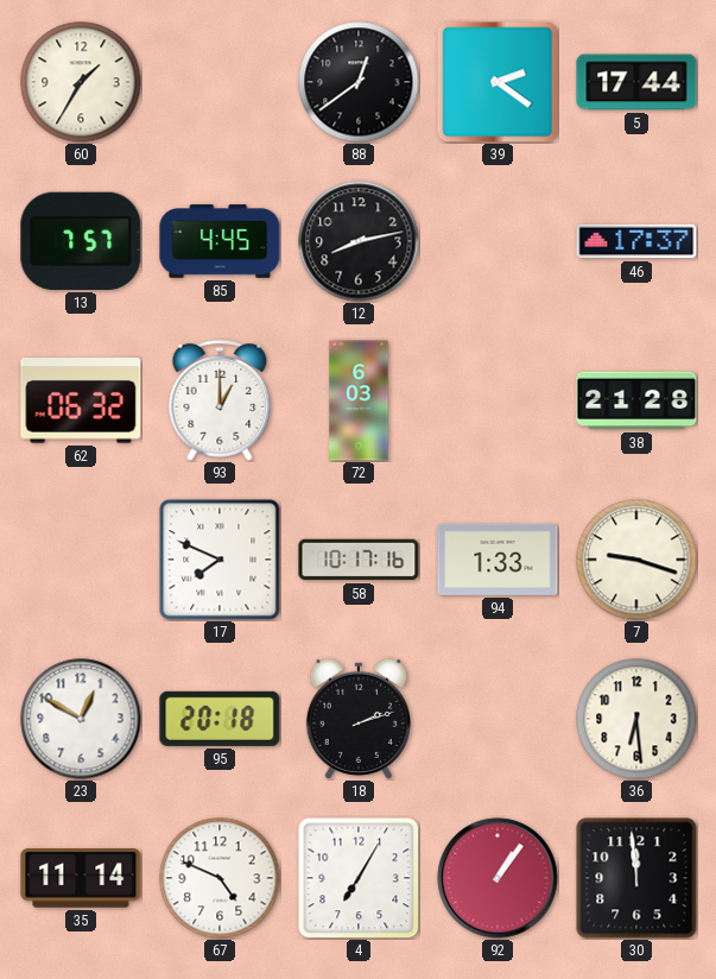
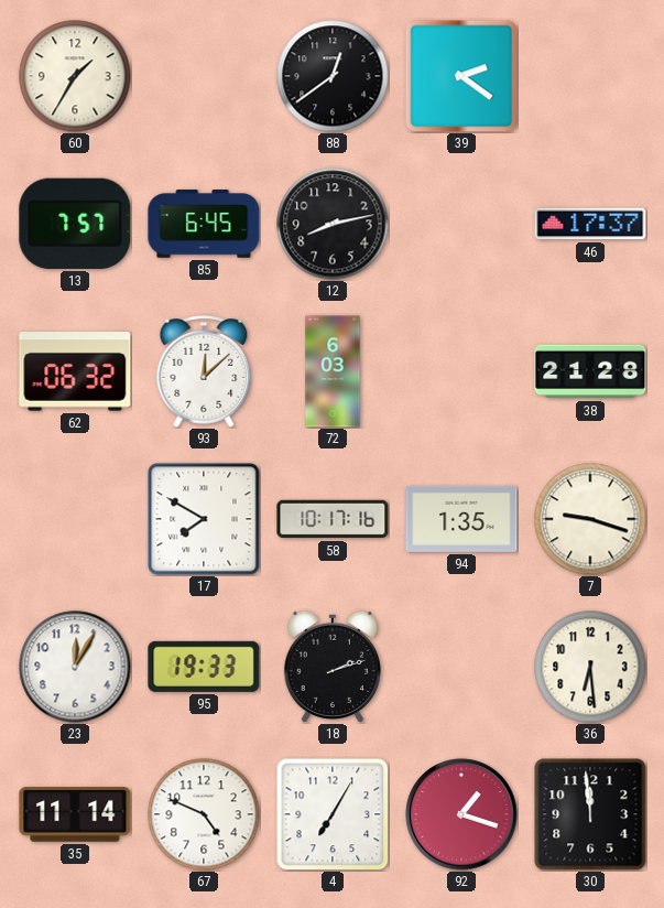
5: 17:44 -> none
85: 4:45 -> 6:45
93: 1:00 -> 12:08
17: 7:49 -> 7:50
94: 1:33 -> 1:35
23: 12:50 -> 12:05
95: 20:18 -> 19:33
92: 1:06 -> 1:18
